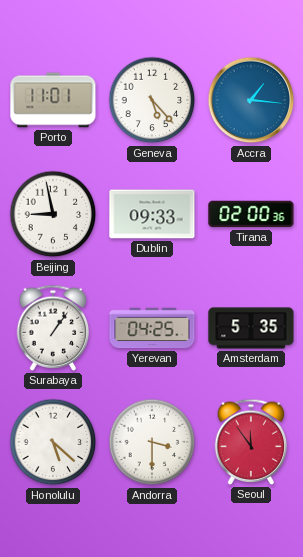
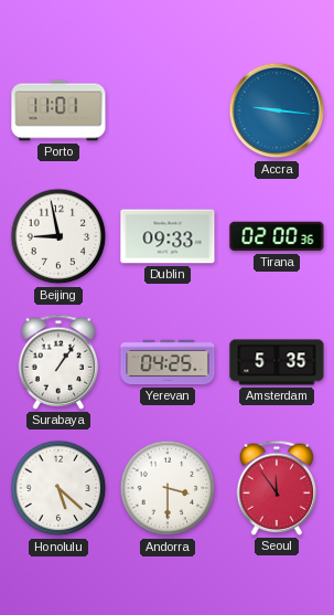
Geneva: 5:23 -> none
Accra: 1:16 -> 9:16
